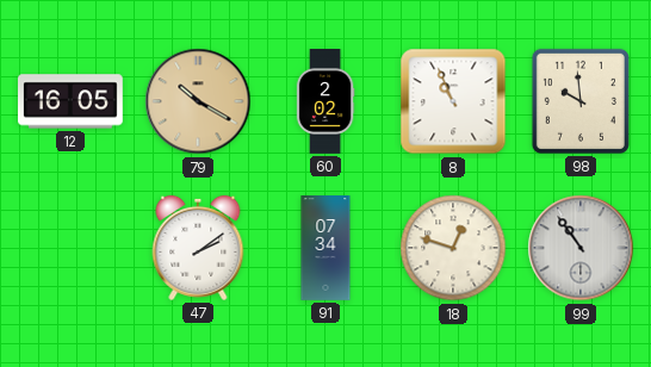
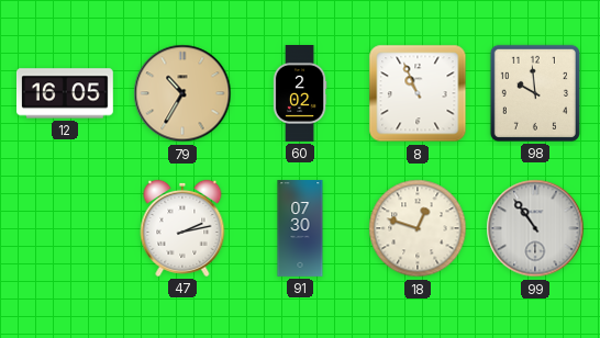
79: 10:20 -> 10:35
47: 2:09 -> 2:13
91: 07:34 -> 07:30
